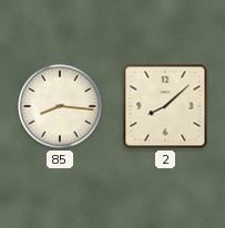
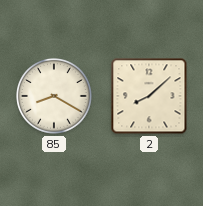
85: 8:16 -> 8:20
